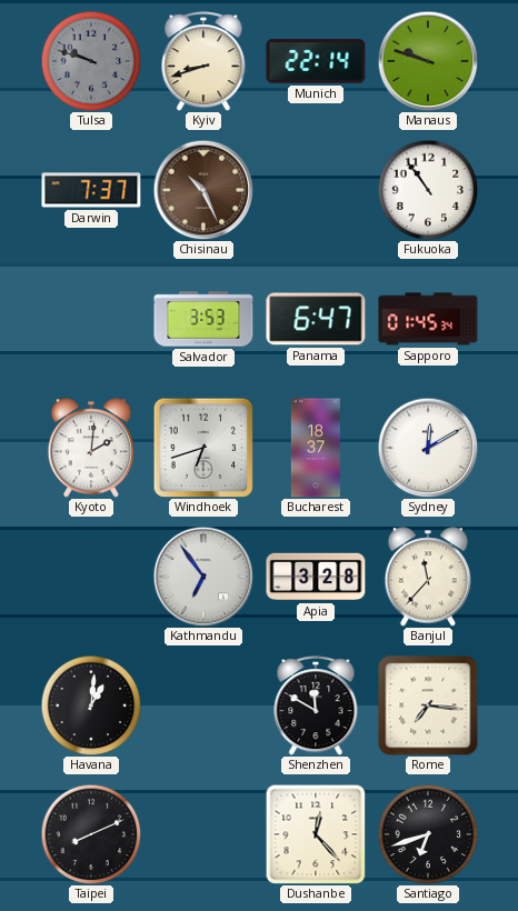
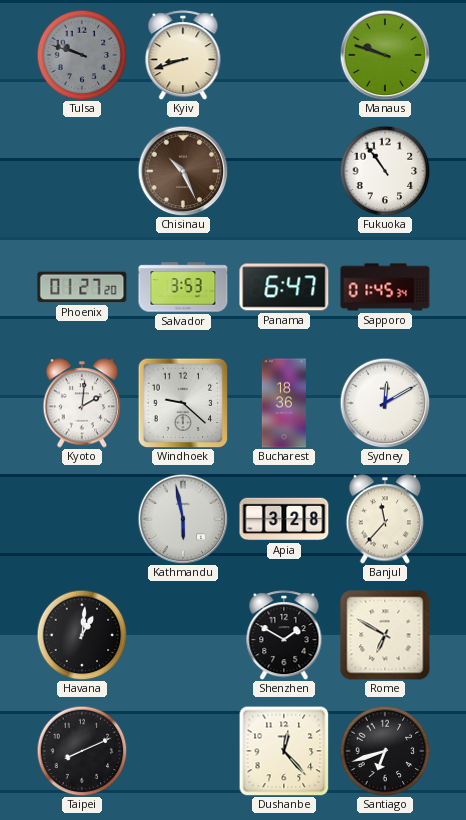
Munich: 22:14 -> none
Darwin: 7:37 -> none
Phoenix: none -> 01:27
Windhoek: 6:42 -> 9:22
Bucharest: 18:37 -> 18:36
Kathmandu: 6:54 -> 5:58
Shenzhen: 11:50 -> 1:50
Rome: 7:16 -> 6:50
